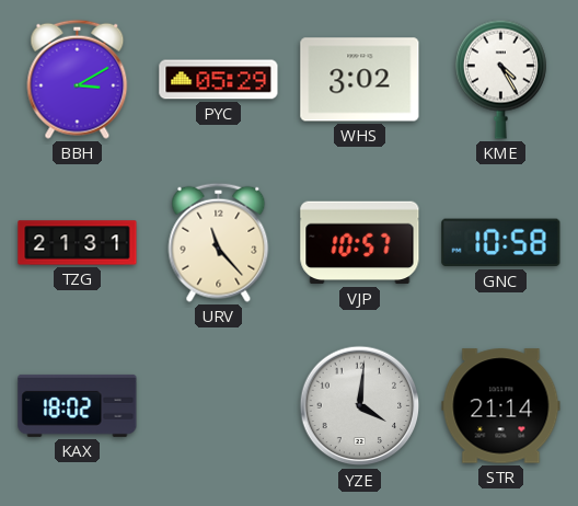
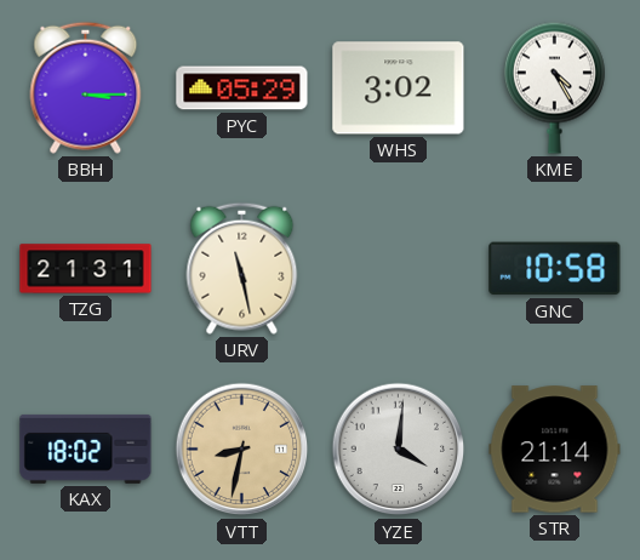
BBH: 3:10 -> 3:15
URV: 11:23 -> 11:28
VJP: 10:57 -> none
VTT: none -> 8:32
